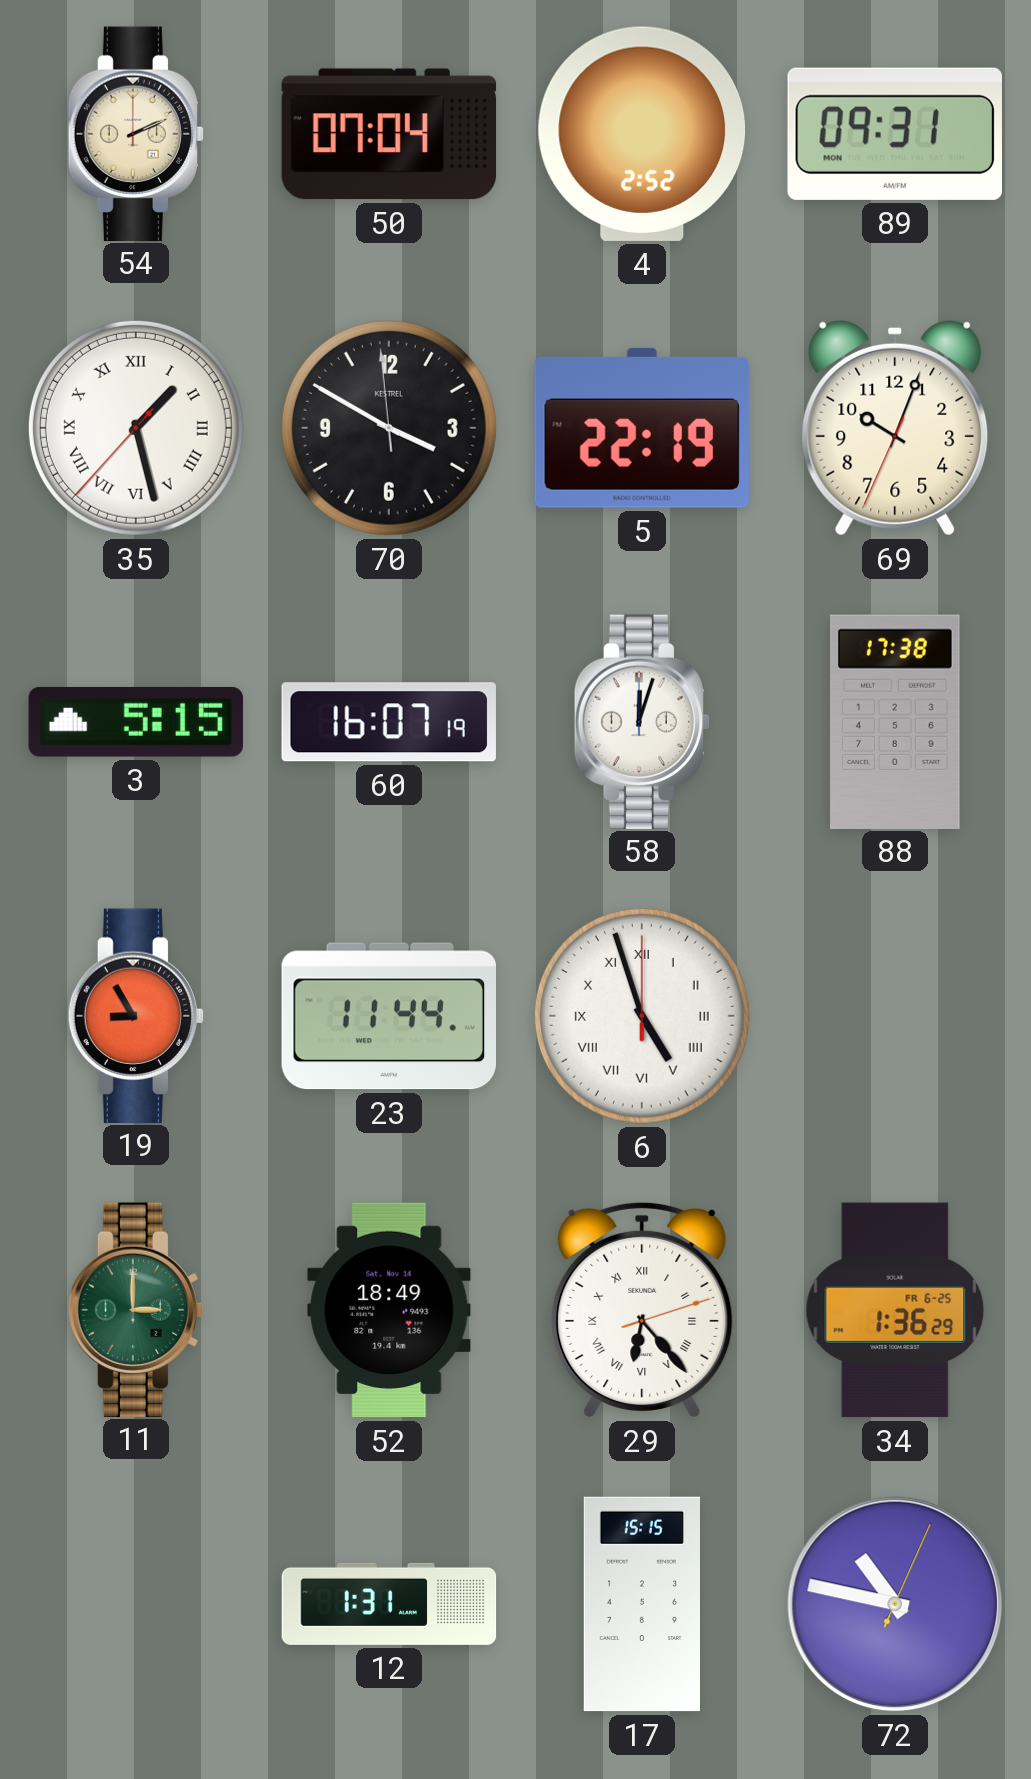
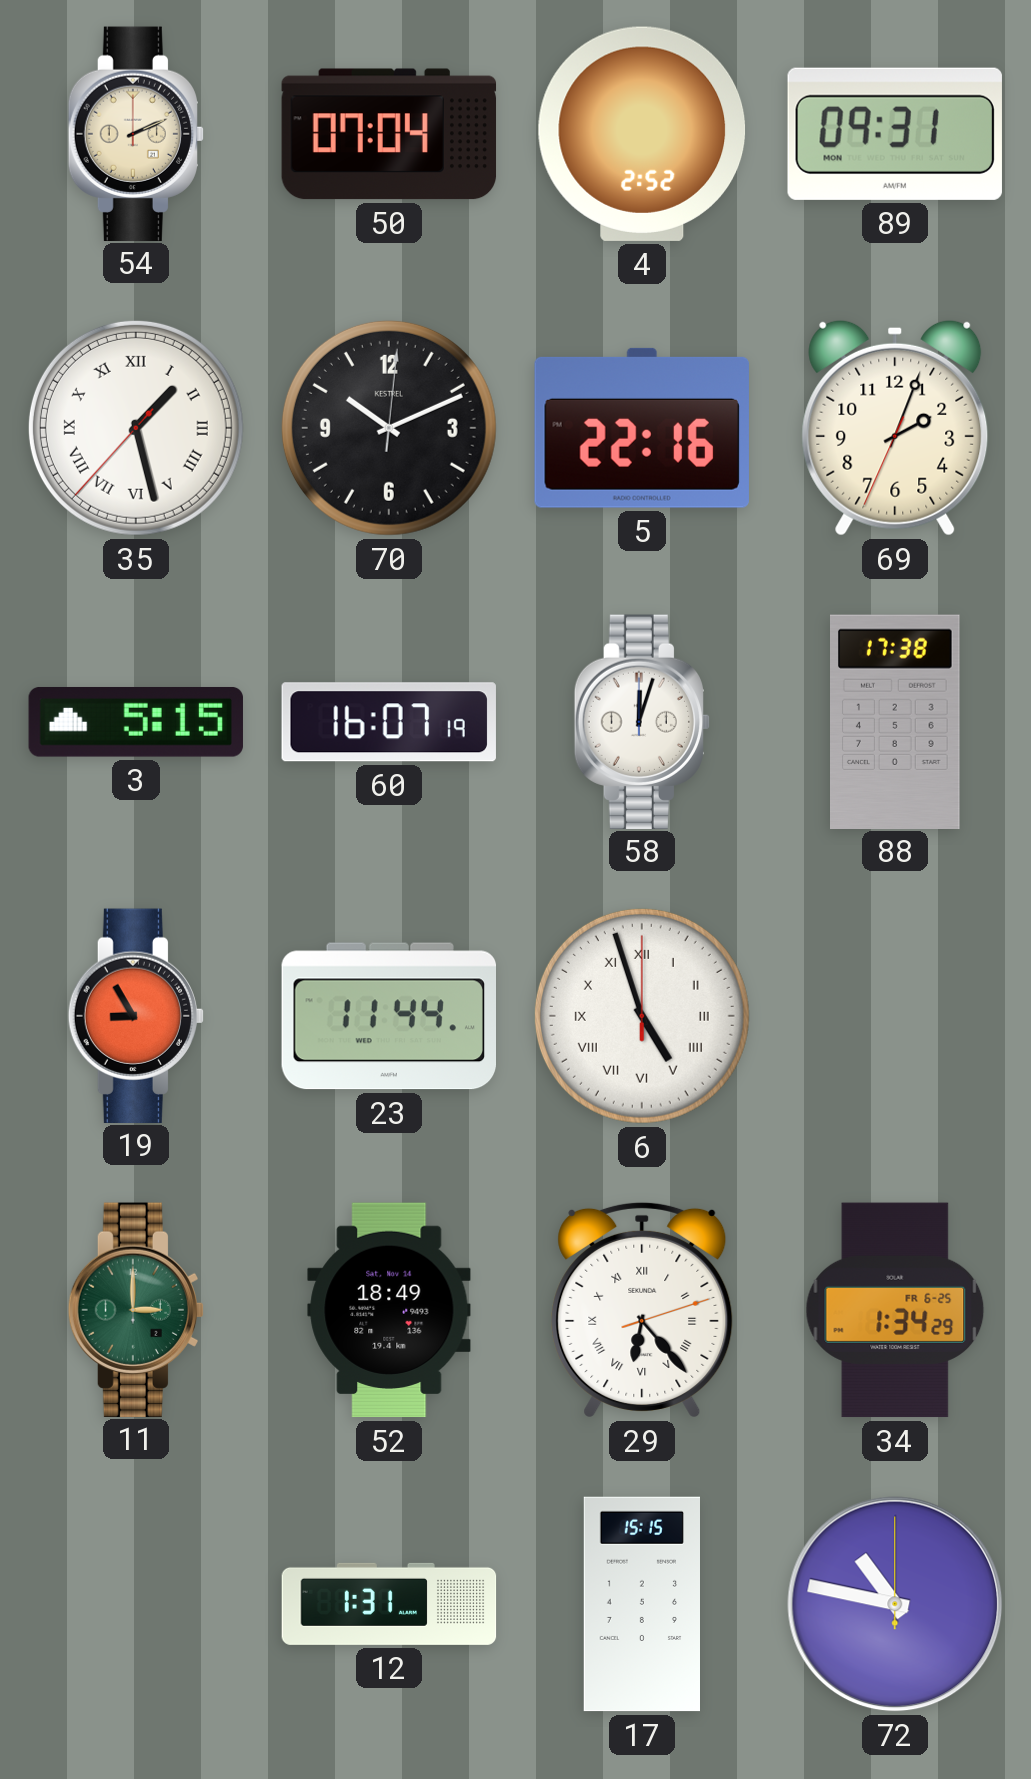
70: 3:49 -> 10:11
5: 22:19 -> 22:16
69: 10:03 -> 2:03
34: 1:36 -> 1:34
72: 10:47:04 -> 10:47:00
